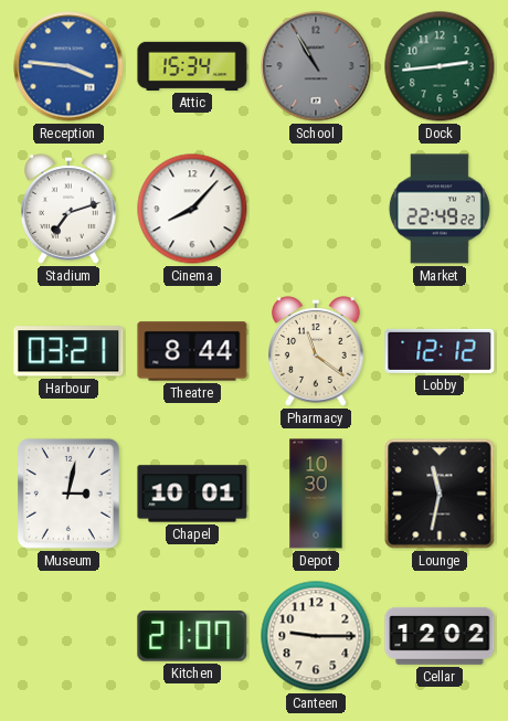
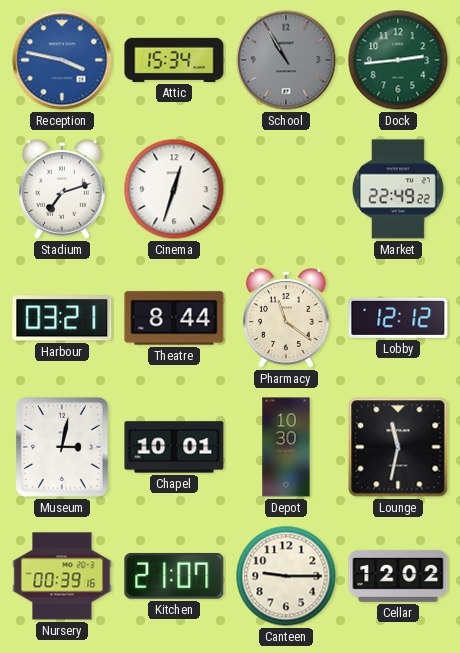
Reception: 3:46 -> 3:47
Cinema: 8:07 -> 12:33
Nursery: none -> 00:39
